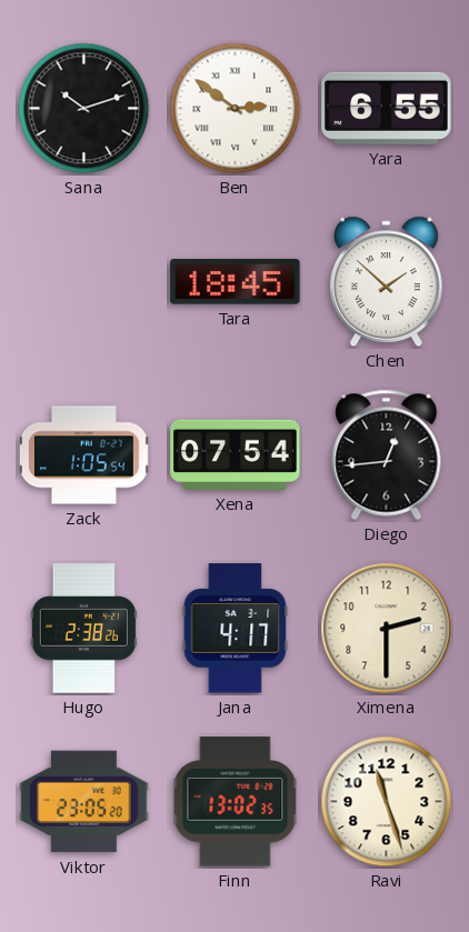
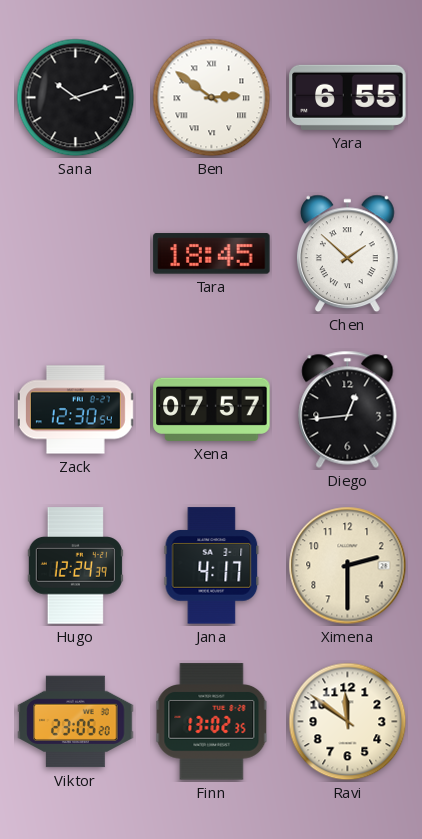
Zack: 1:05 -> 12:30
Xena: 07:54 -> 07:57
Hugo: 2:38 -> 12:24
Ravi: 11:27 -> 11:51
